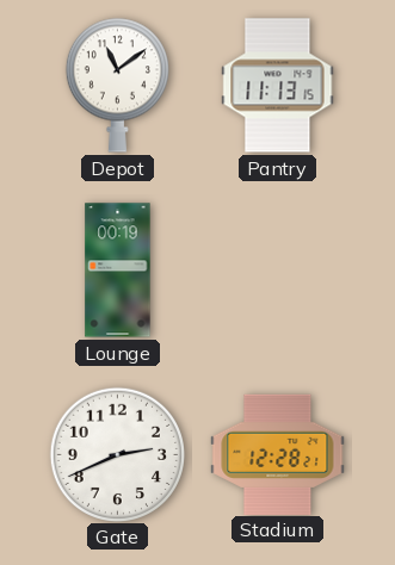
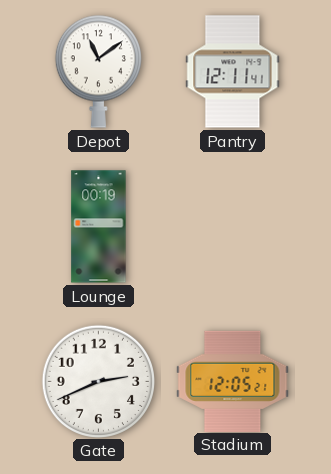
Pantry: 11:13 -> 12:11
Stadium: 12:28 -> 12:05
